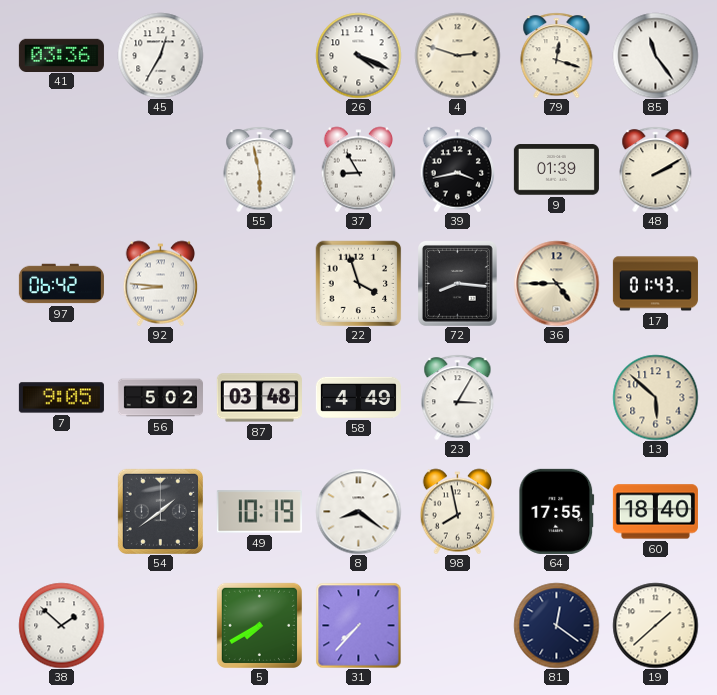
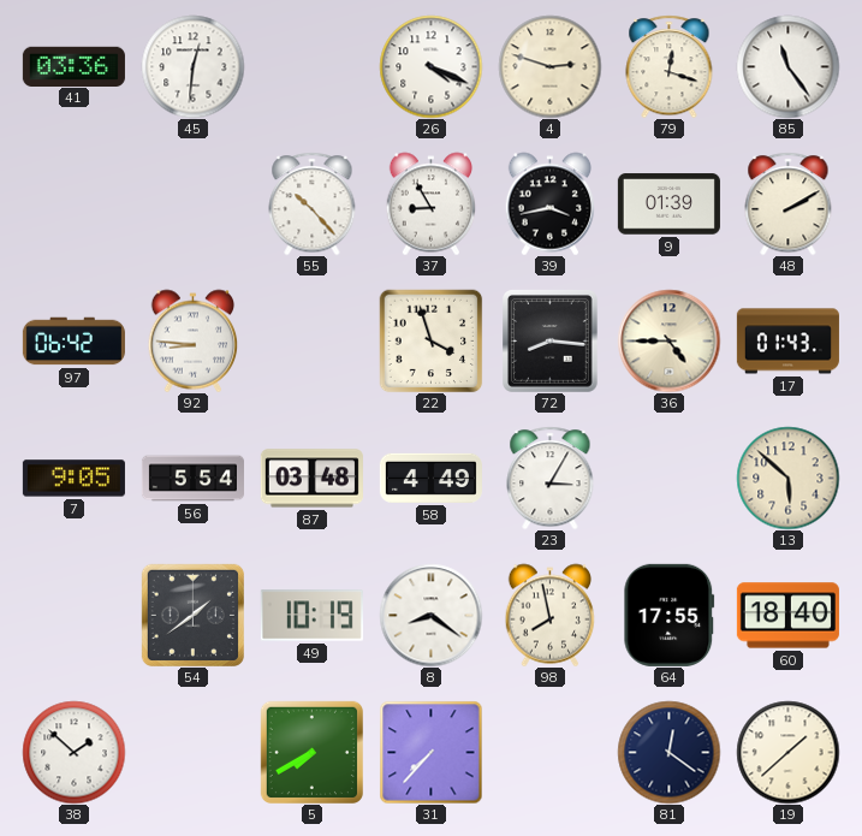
45: 12:35 -> 12:31
55: 5:58 -> 10:23
56: 5:02 -> 5:54
